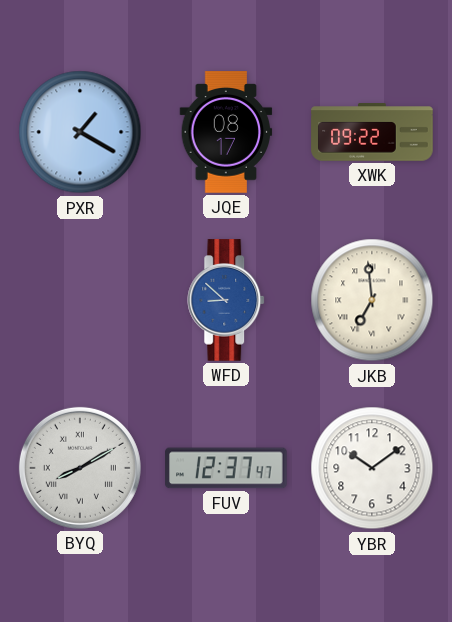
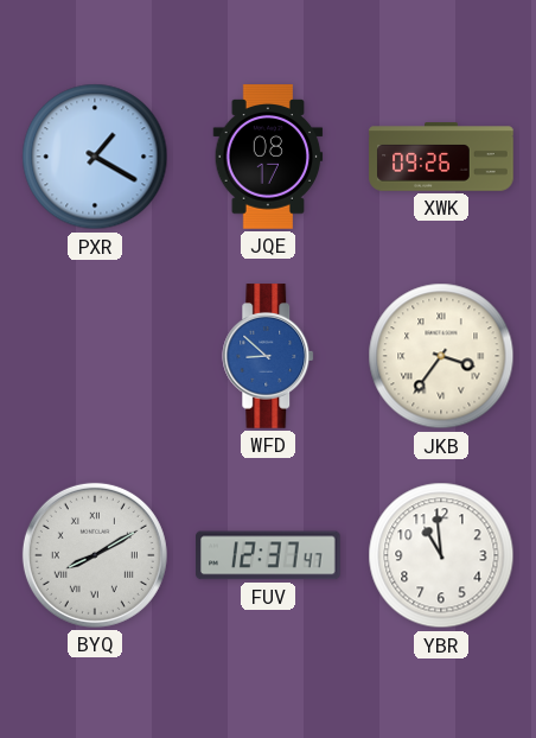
XWK: 09:22 -> 09:26
JKB: 6:59 -> 3:36
YBR: 10:09 -> 10:59
